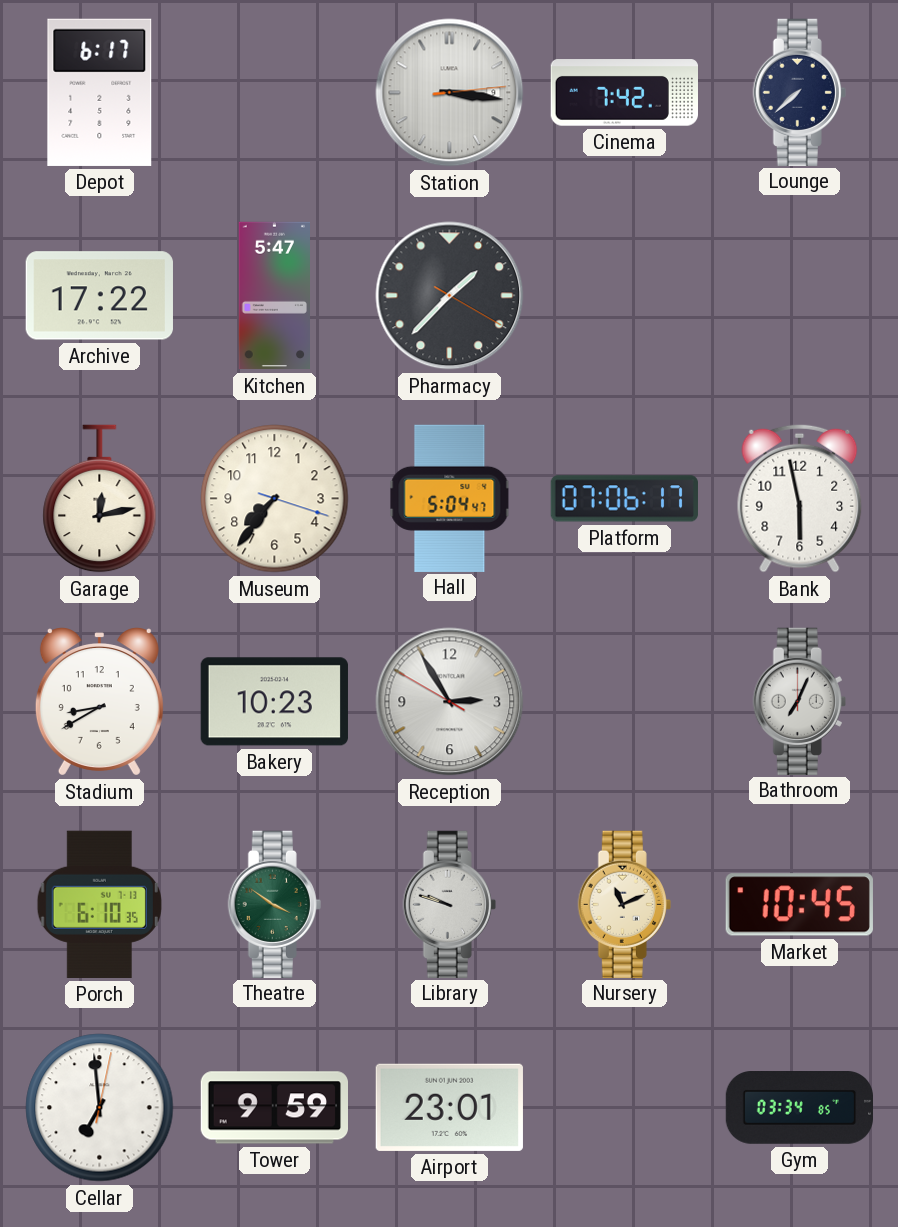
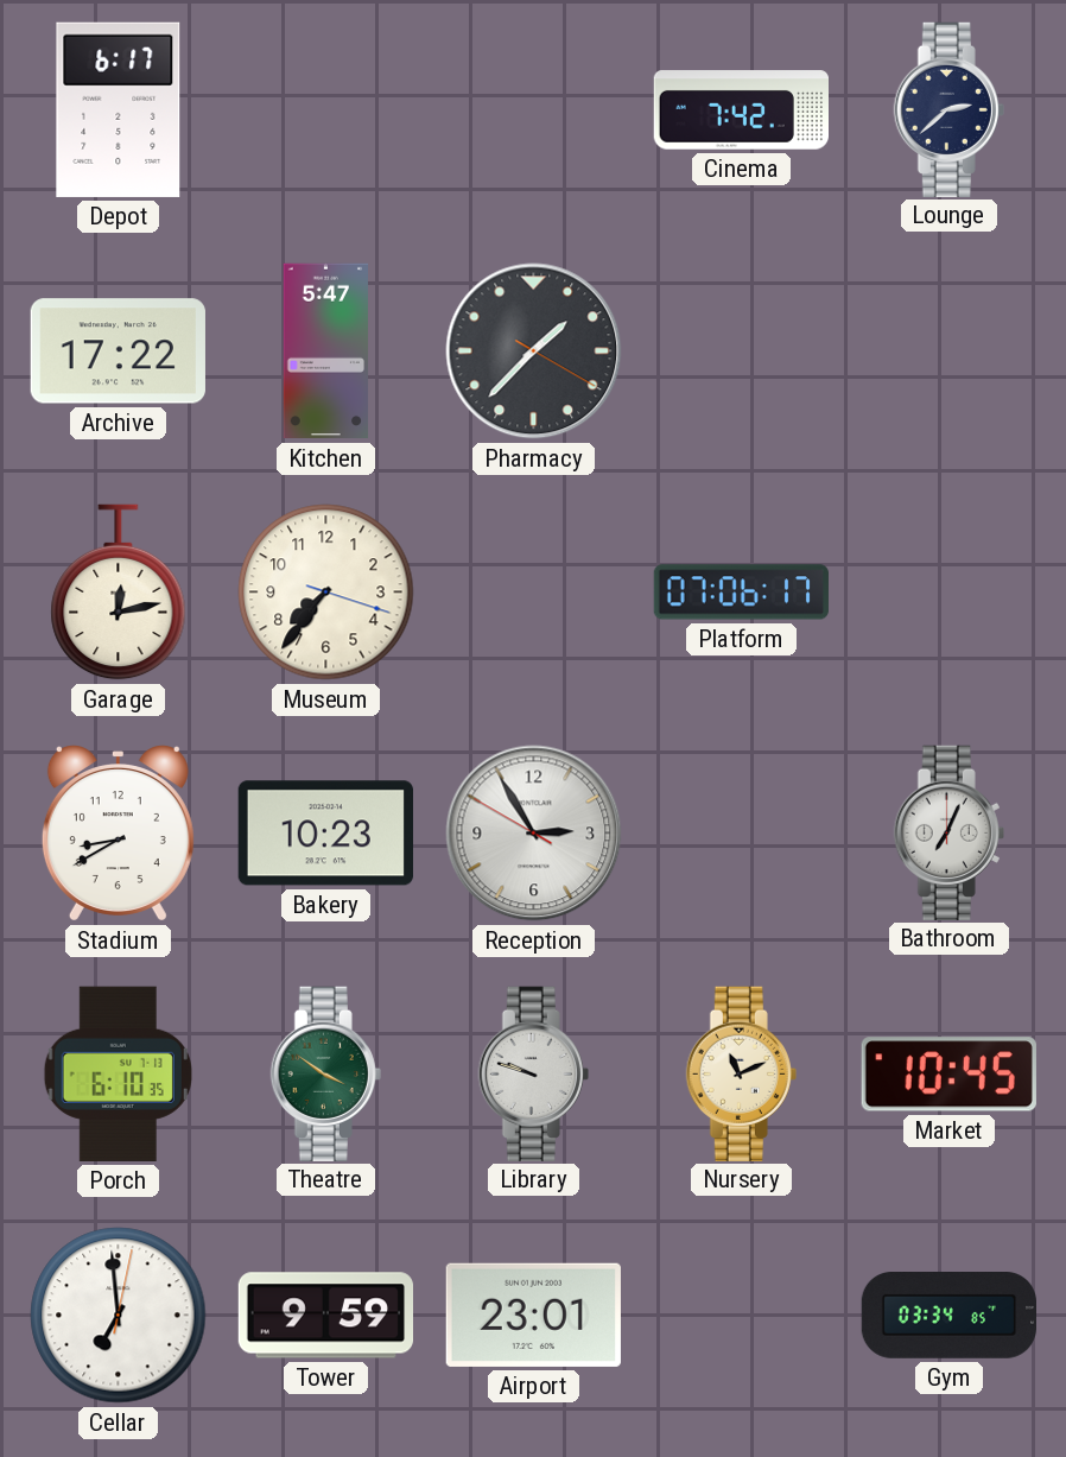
Station: 3:16 -> none
Lounge: 7:38 -> 2:38
Hall: 5:04 -> none
Bank: 5:58 -> none
